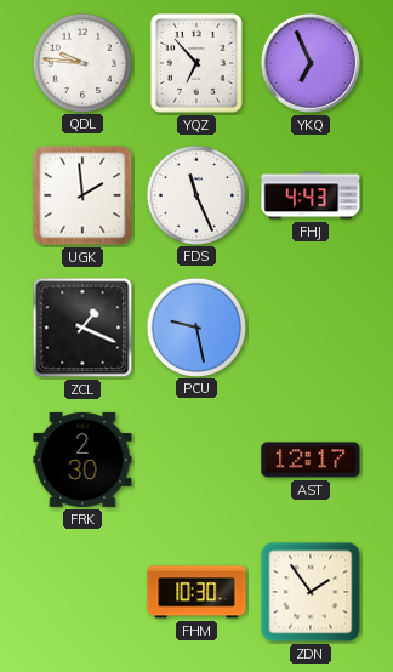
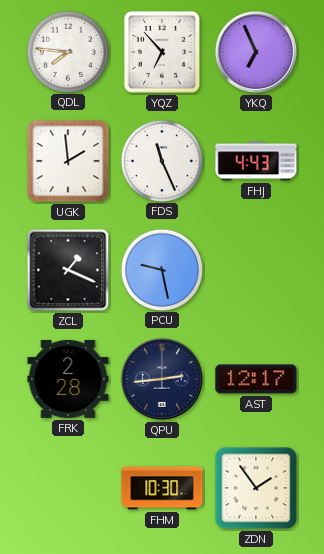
QDL: 9:46 -> 7:46
FRK: 2:30 -> 2:28
QPU: none -> 2:44
